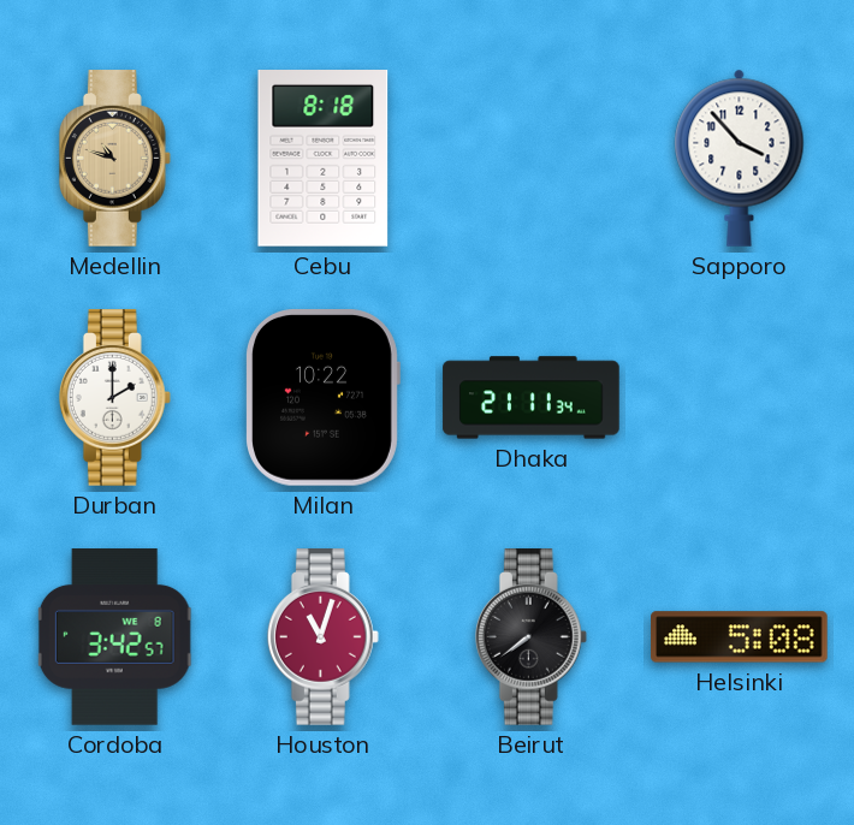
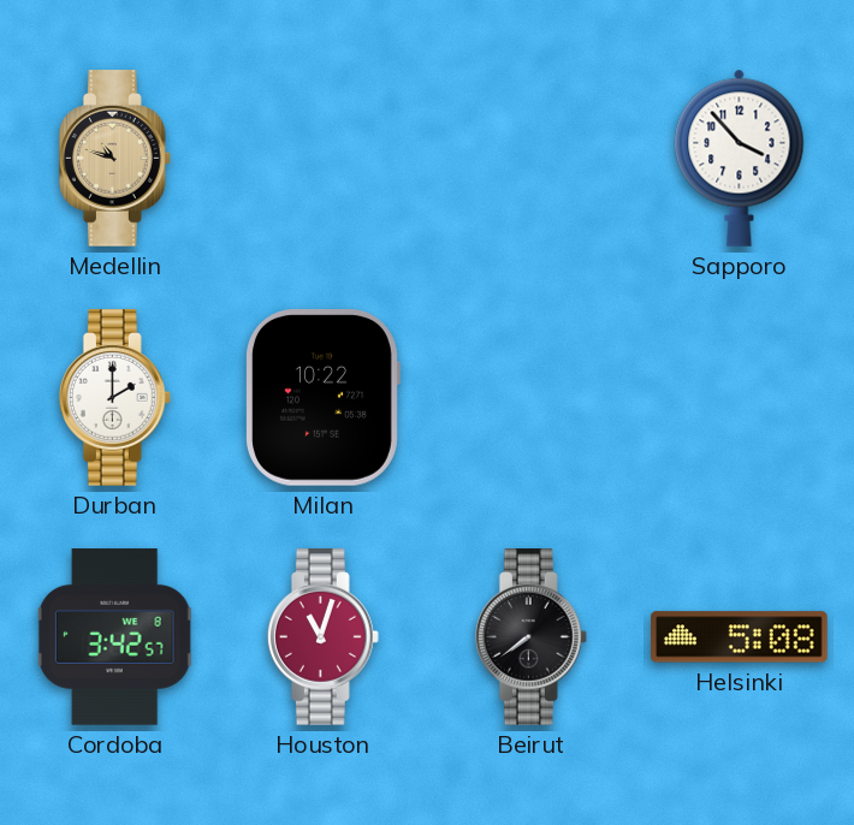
Cebu: 8:18 -> none
Dhaka: 21:11 -> none
